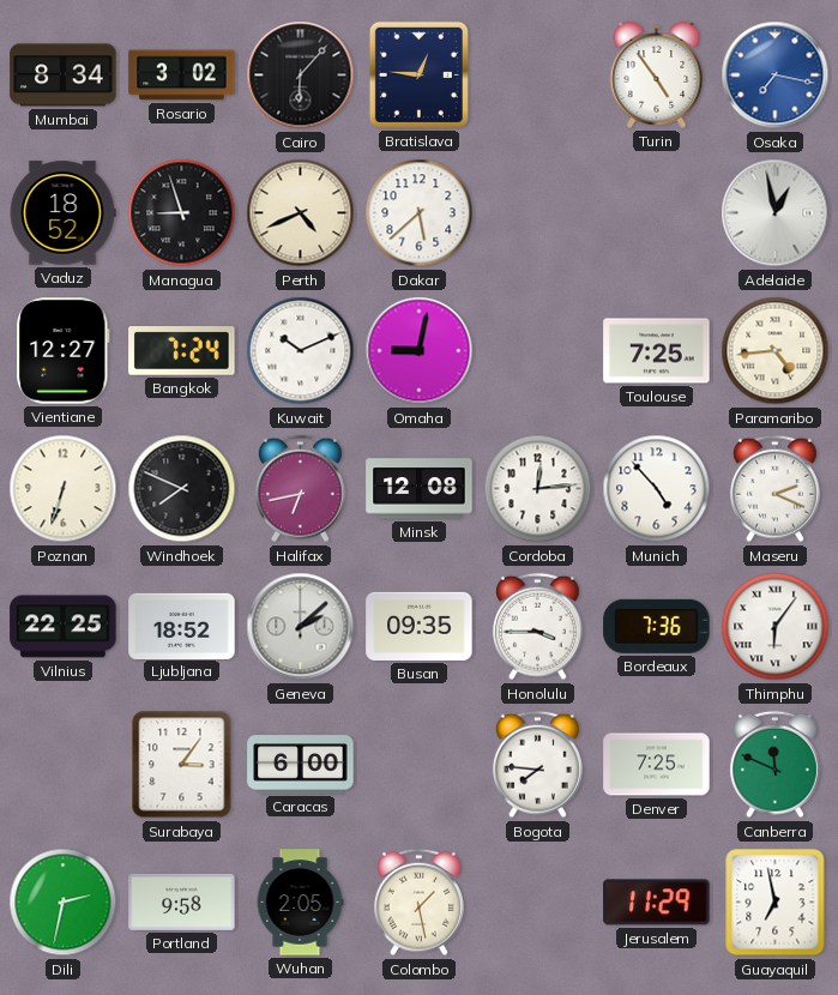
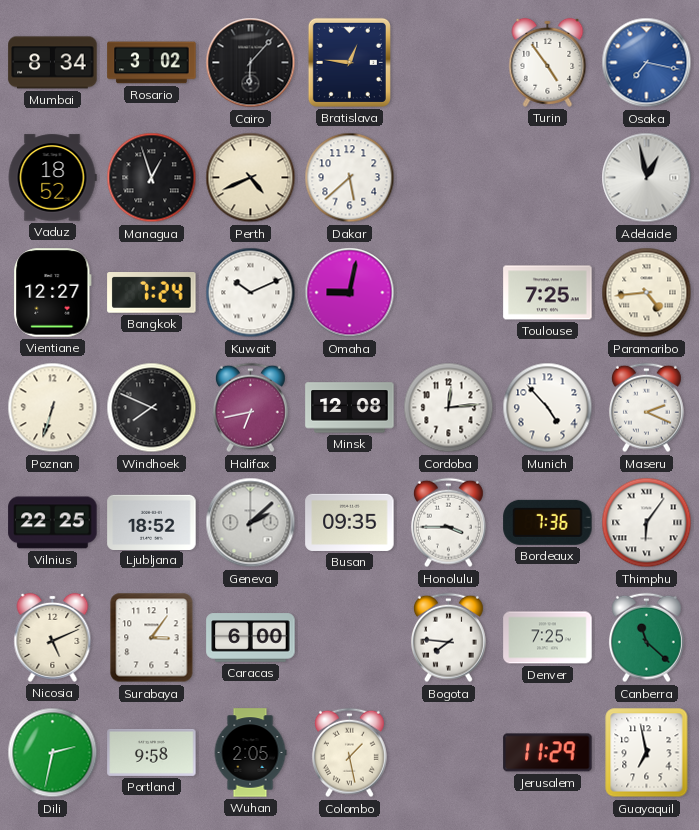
Managua: 8:57 -> 12:57
Nicosia: none -> 5:11
Canberra: 11:49 -> 11:22
